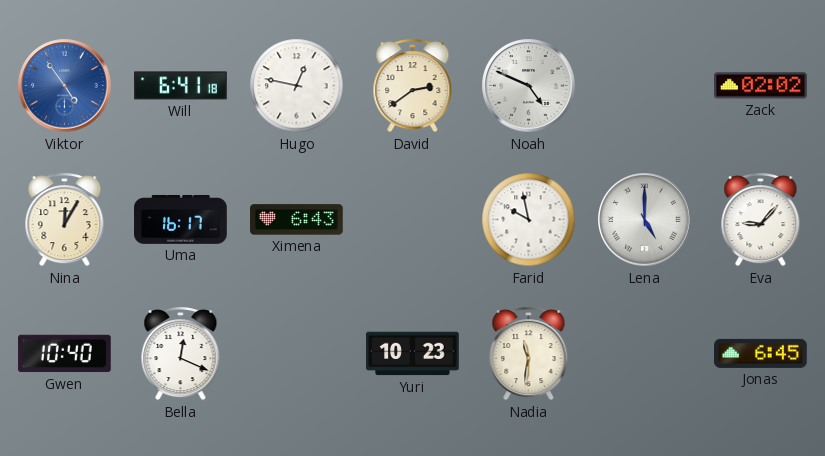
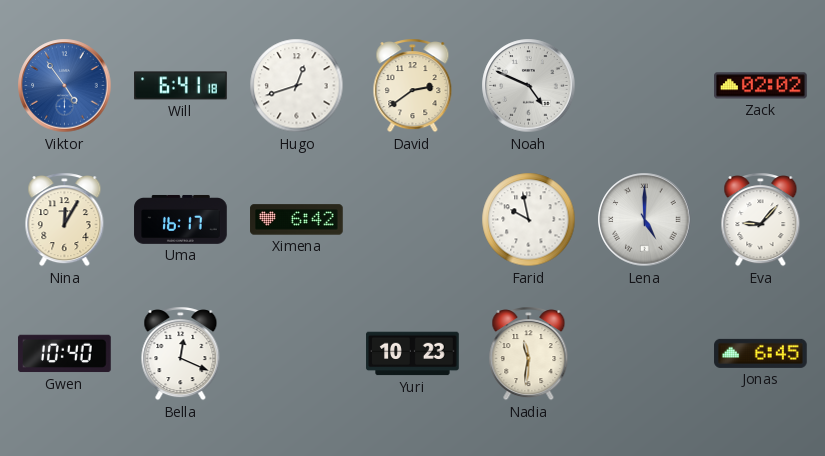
Hugo: 12:47 -> 12:42
Ximena: 6:43 -> 6:42
